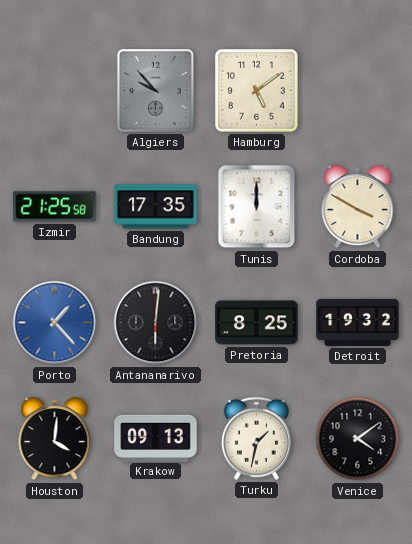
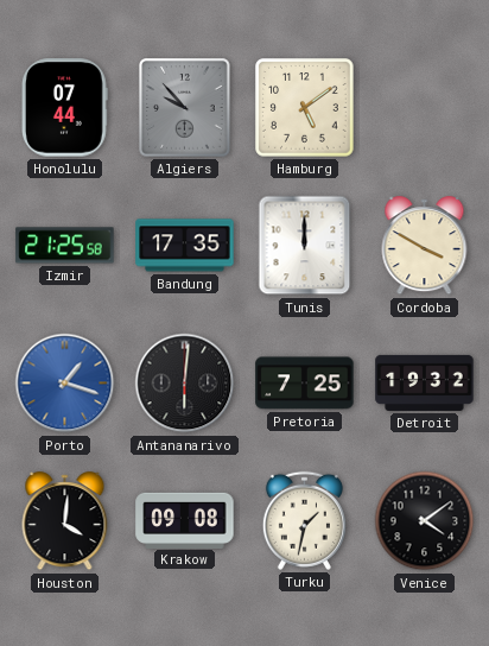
Honolulu: none -> 07:44
Porto: 1:23 -> 1:18
Pretoria: 8:25 -> 7:25
Krakow: 09:13 -> 09:08
